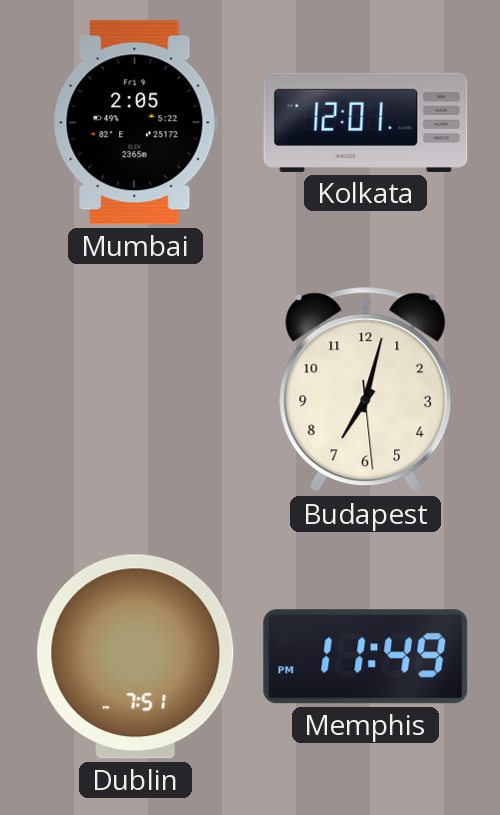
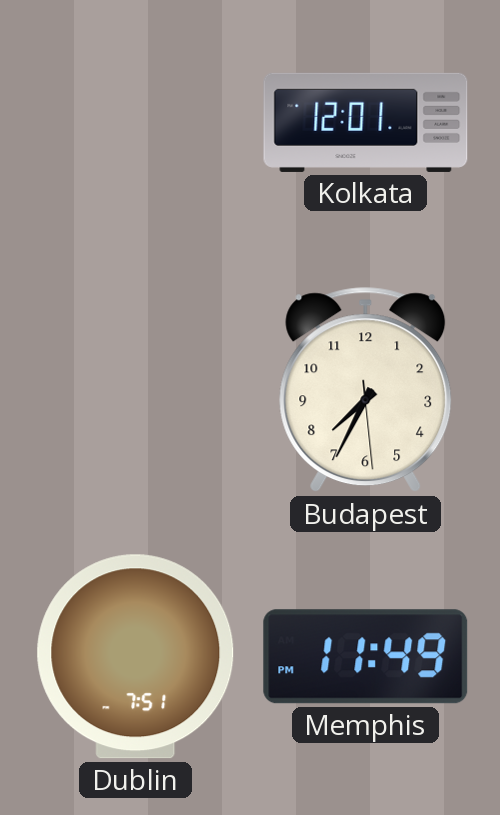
Mumbai: 2:05 -> none
Budapest: 7:02 -> 7:34
